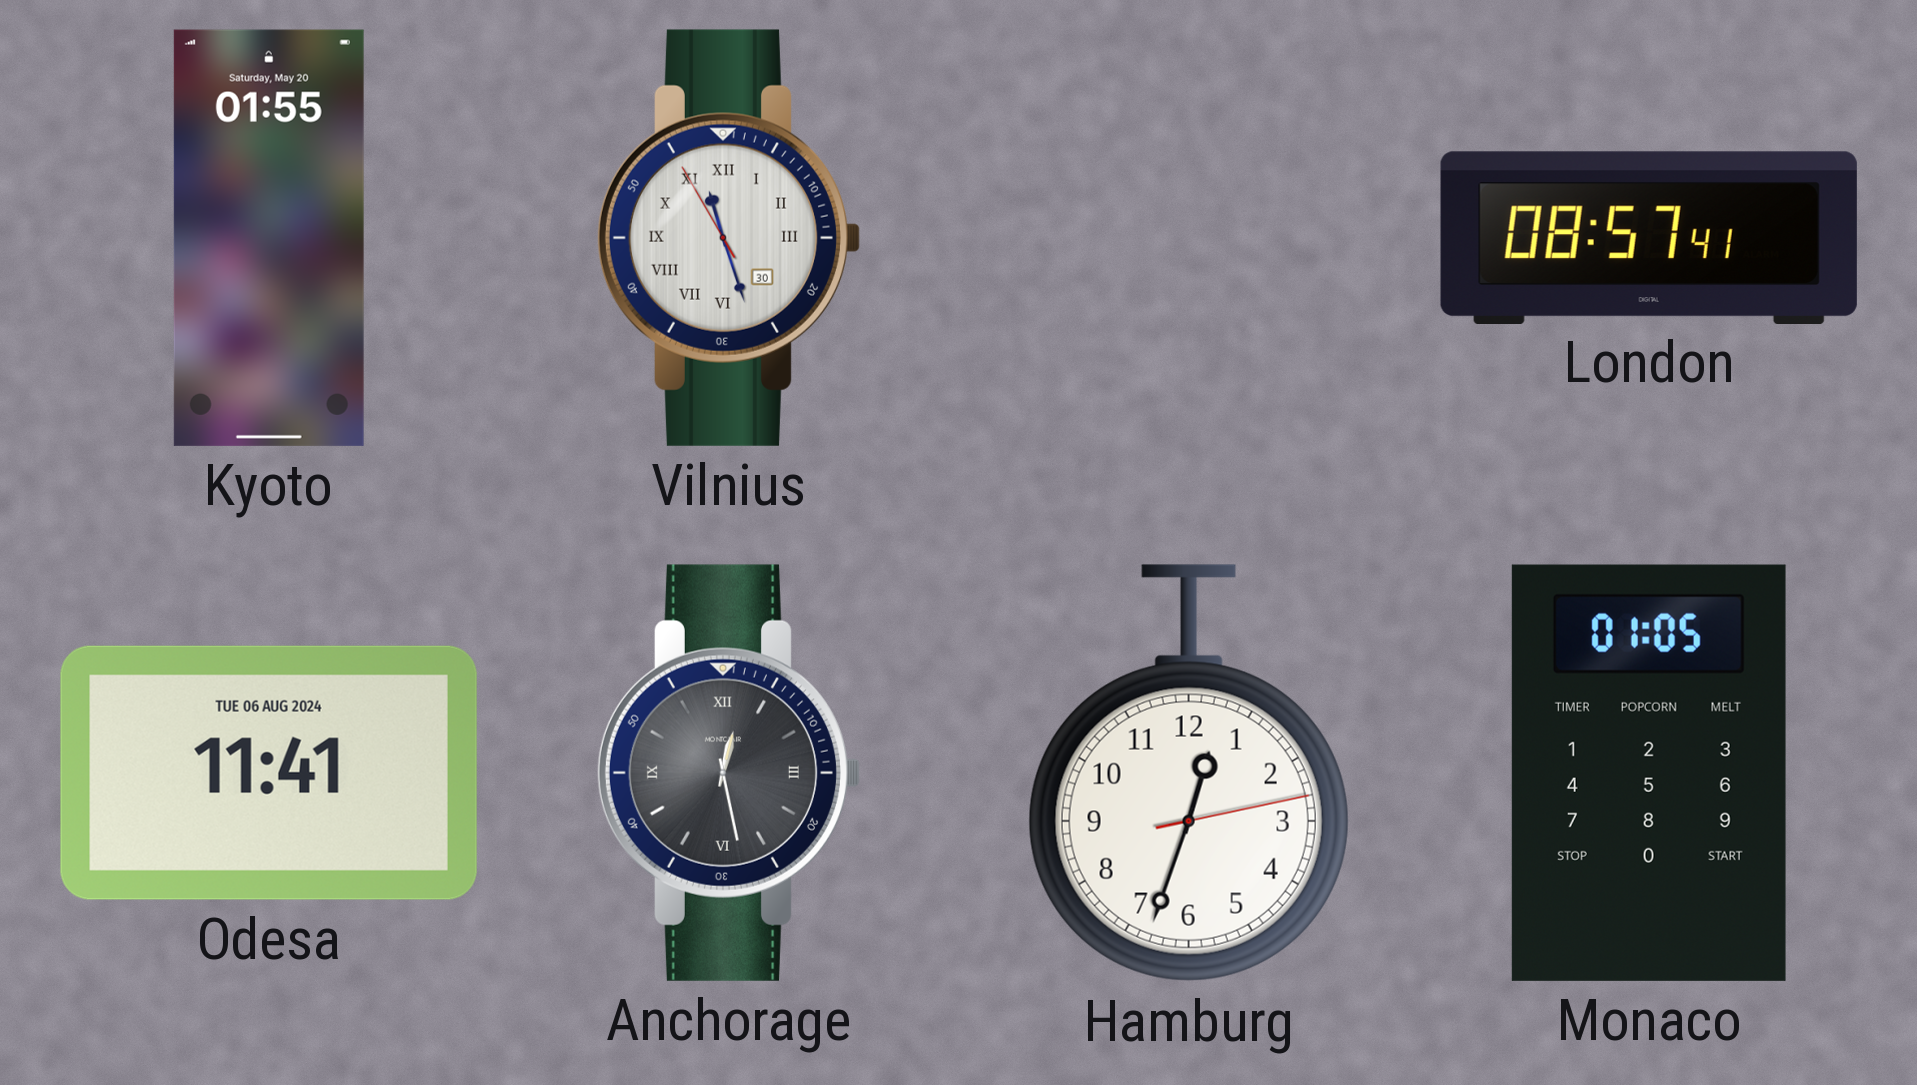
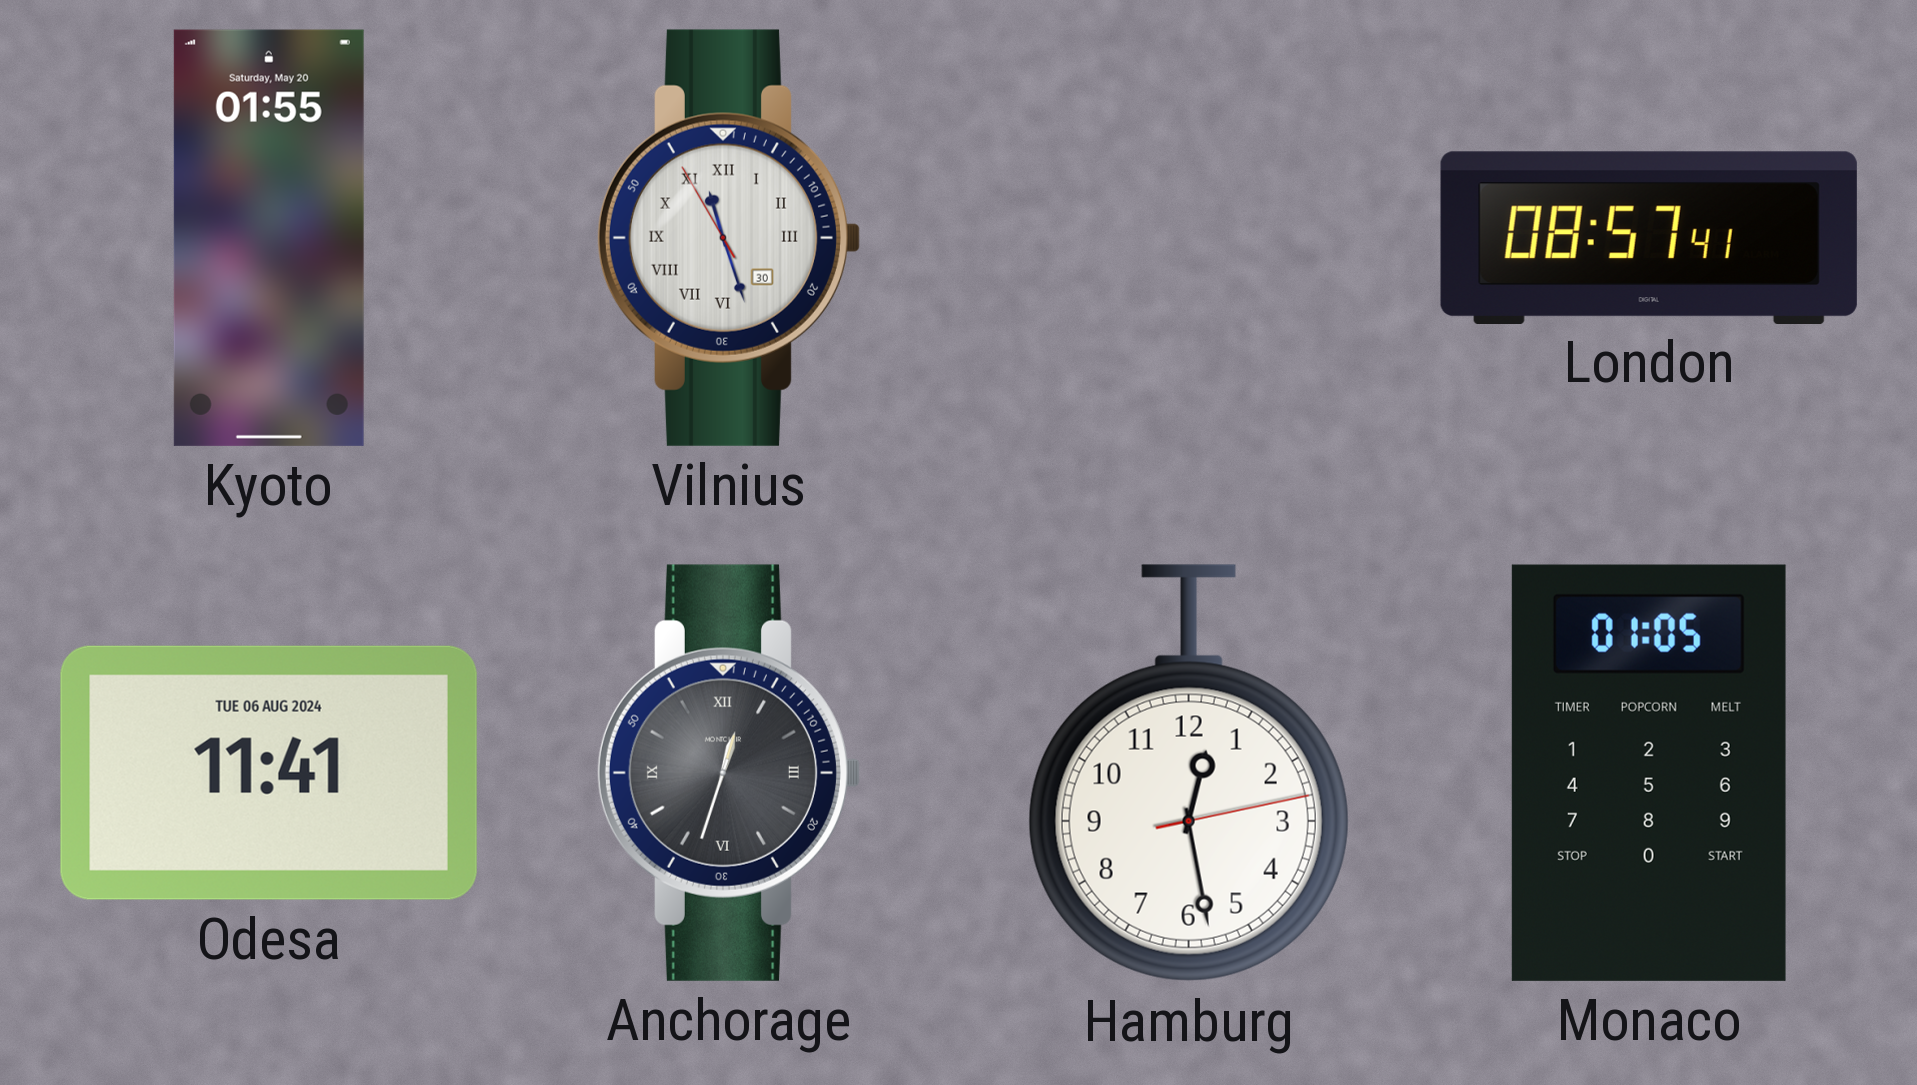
Anchorage: 12:28 -> 12:33
Hamburg: 12:33 -> 12:28
